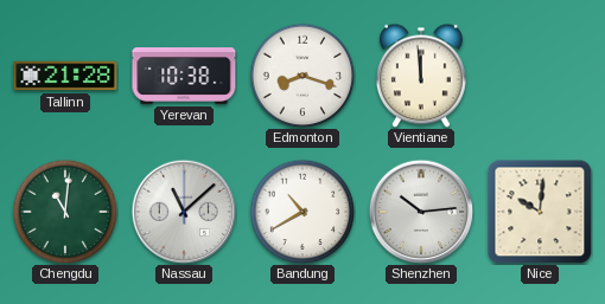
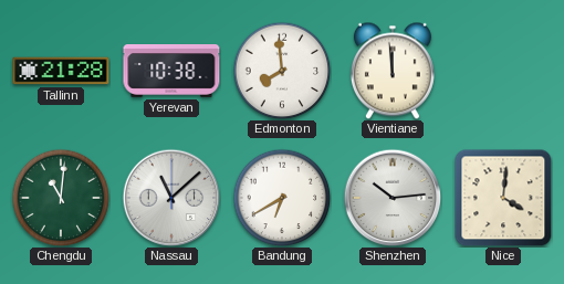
Edmonton: 8:18 -> 7:59
Bandung: 10:40 -> 6:40
Nice: 10:01 -> 4:01
